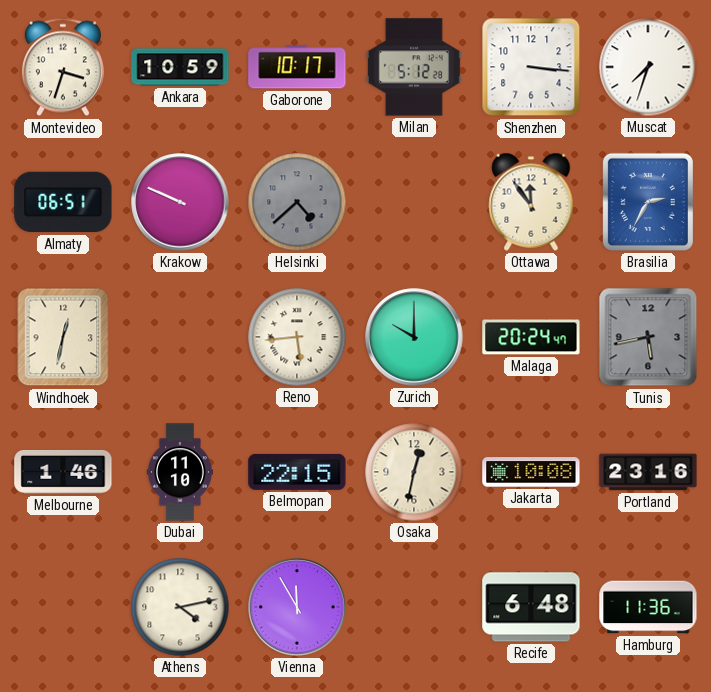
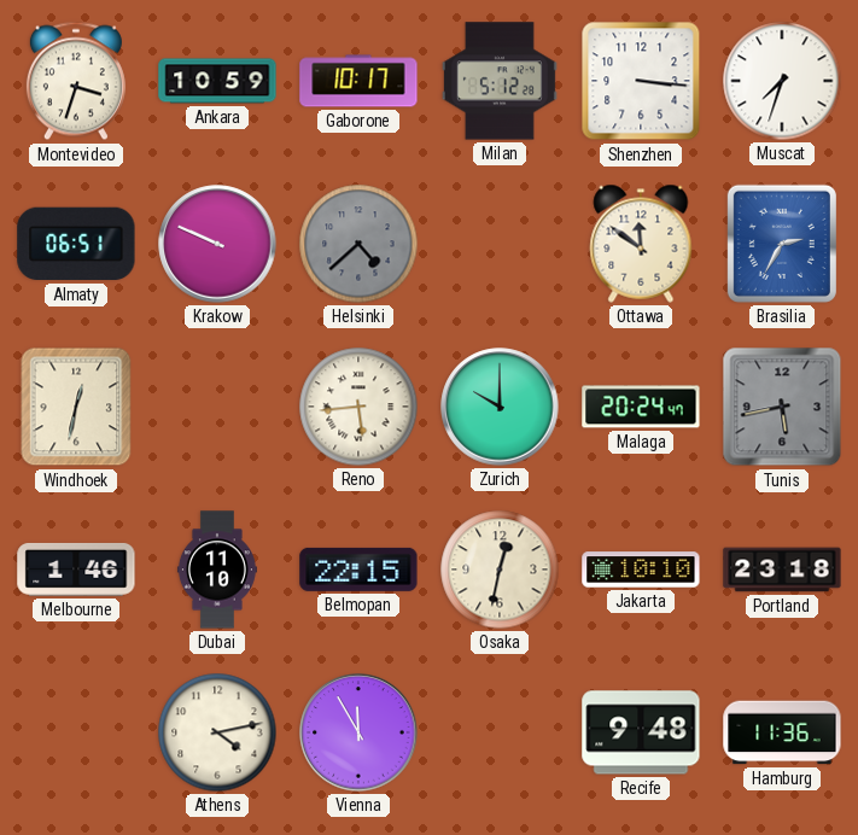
Ottawa: 11:54 -> 11:51
Jakarta: 10:08 -> 10:10
Portland: 23:16 -> 23:18
Recife: 6:48 -> 9:48
